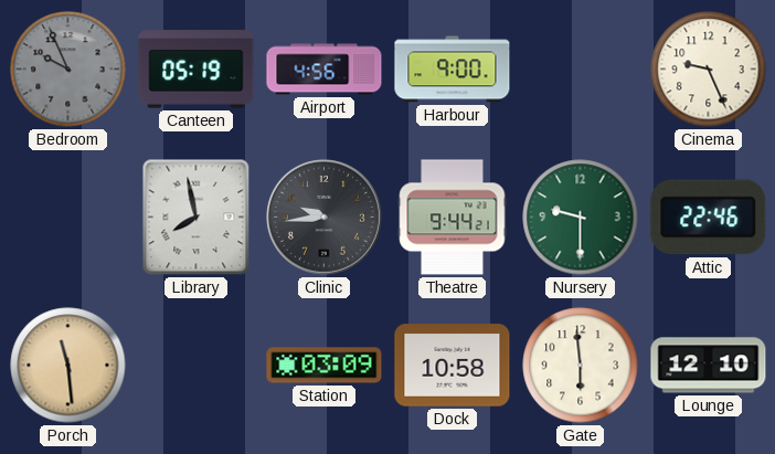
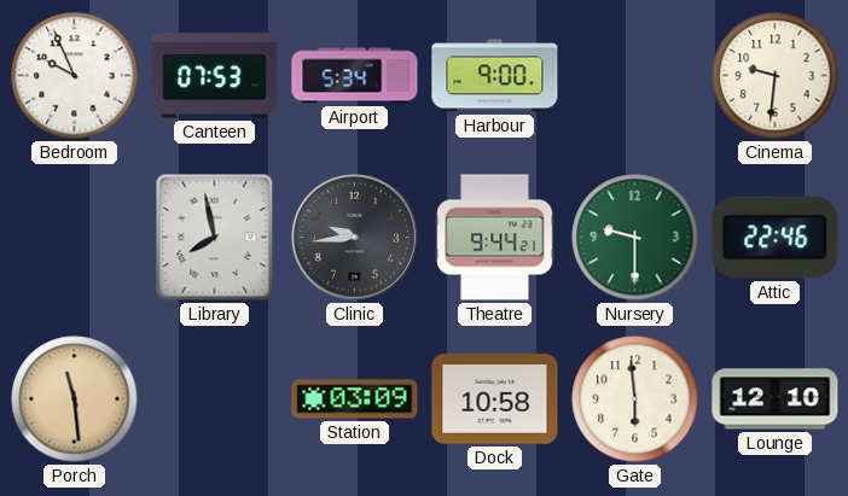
Bedroom dial: grey -> white
Canteen: 05:19 -> 07:53
Airport: 4:56 -> 5:34
Cinema: 9:26 -> 9:31
